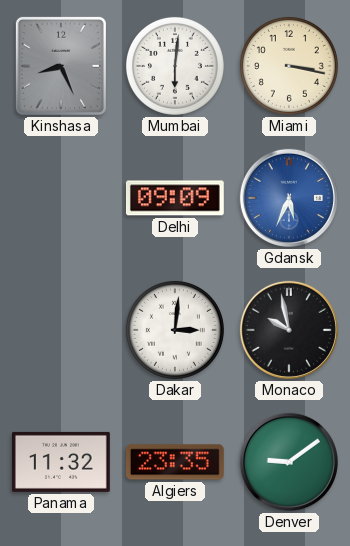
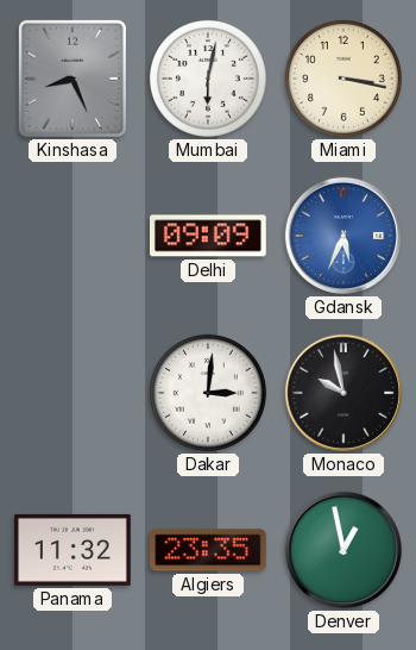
Mumbai: 6:01 -> 6:02
Denver: 9:09 -> 12:58
